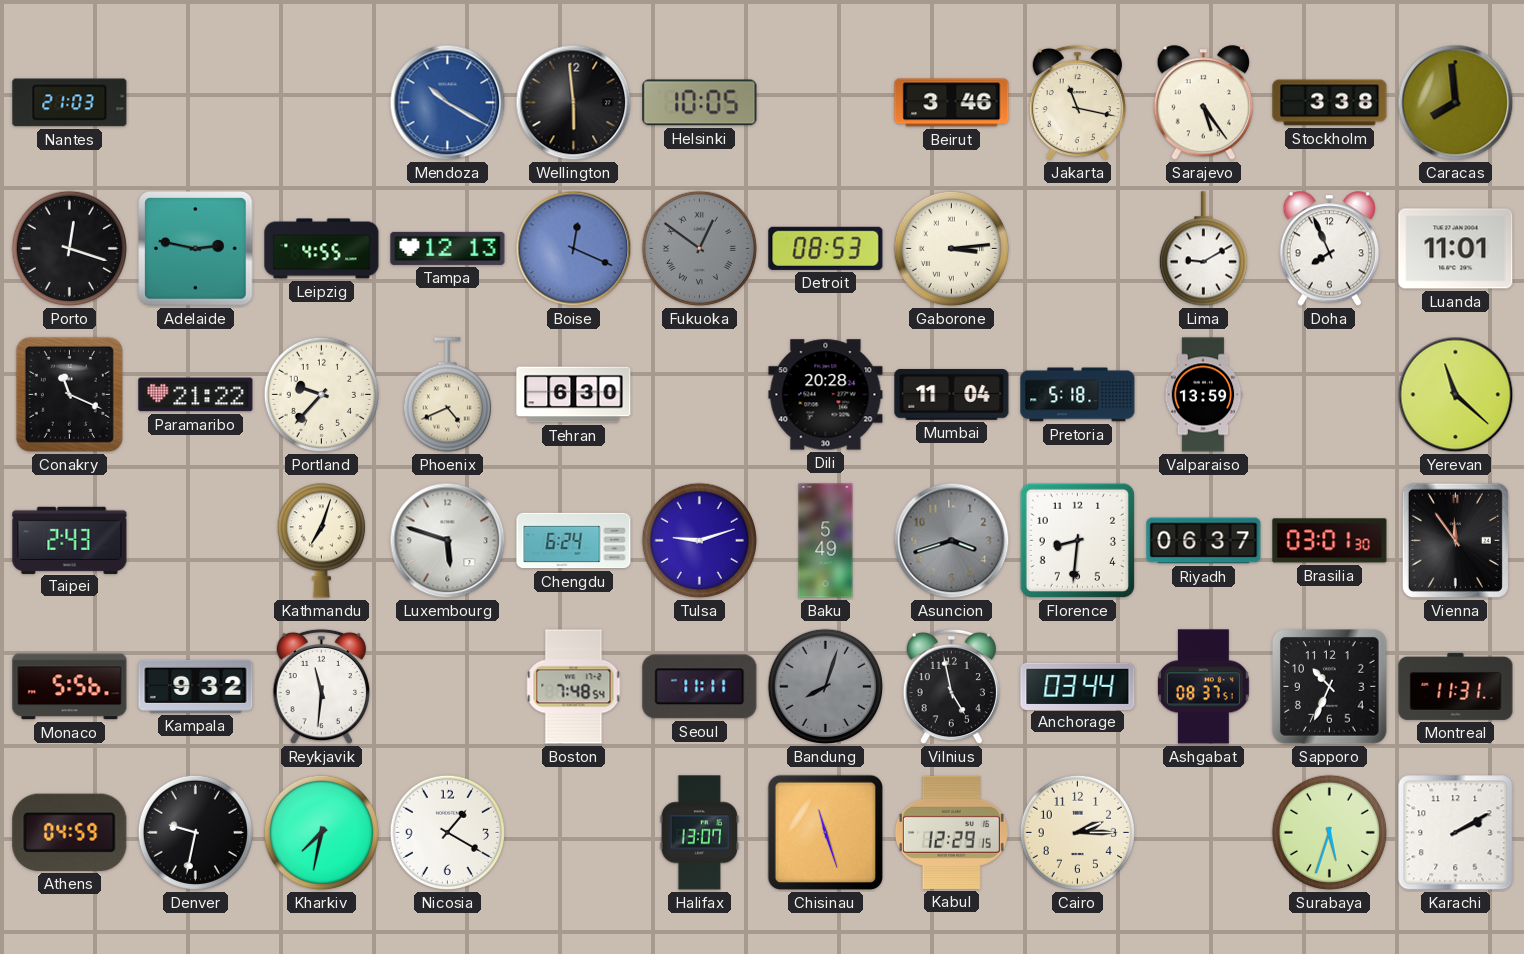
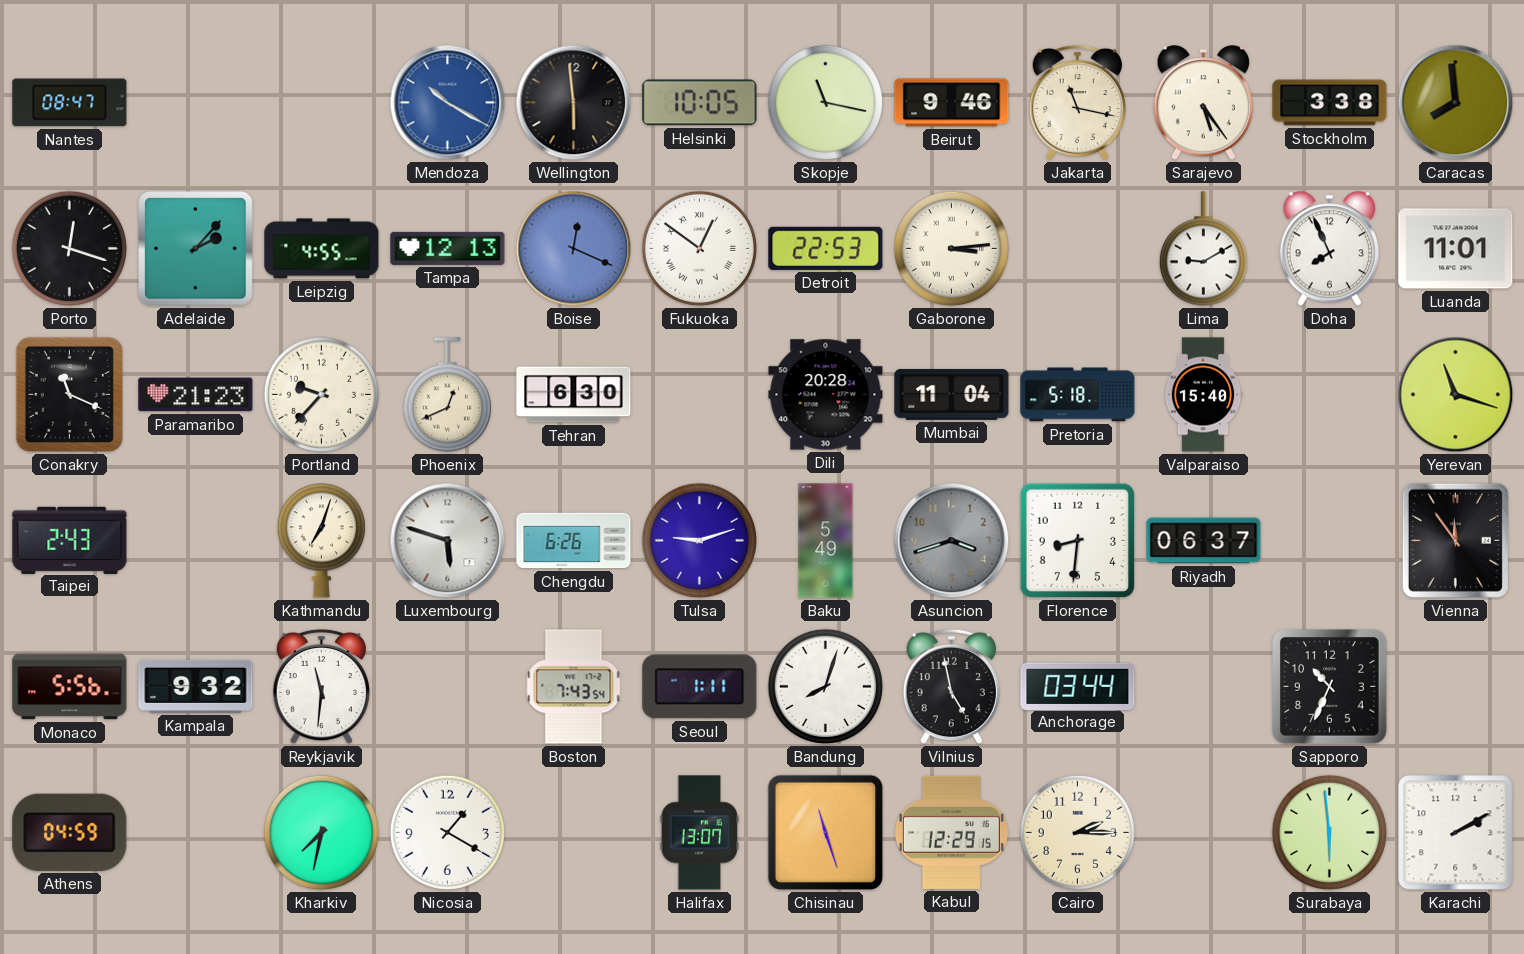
Nantes: 21:03 -> 08:47
Skopje: none -> 11:17
Beirut: 3:46 -> 9:46
Adelaide: 2:47 -> 2:07
Fukuoka dial: grey -> white
Detroit: 08:53 -> 22:53
Paramaribo: 21:22 -> 21:23
Phoenix: 4:41 -> 12:41
Valparaiso: 13:59 -> 15:40
Yerevan: 11:22 -> 11:18
Chengdu: 6:24 -> 6:26
Brasilia: 03:01 -> none
Boston: 7:48 -> 7:43
Seoul: 11:11 -> 1:11
Bandung dial: grey -> white
Ashgabat: 08:37 -> none
Montreal: 11:31 -> none
Denver: 9:32 -> none
Surabaya: 5:33 -> 5:59
